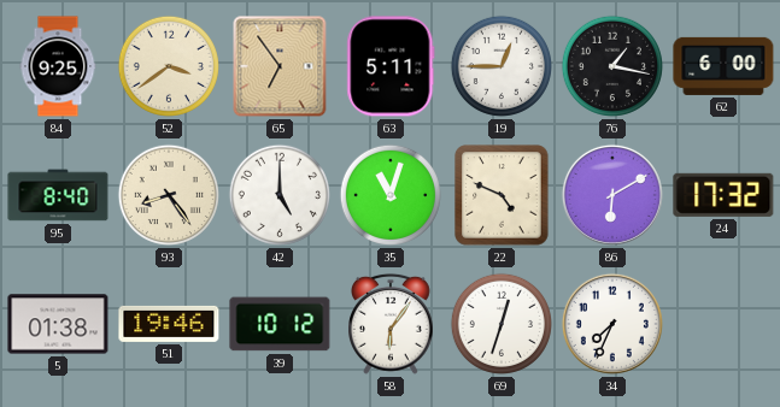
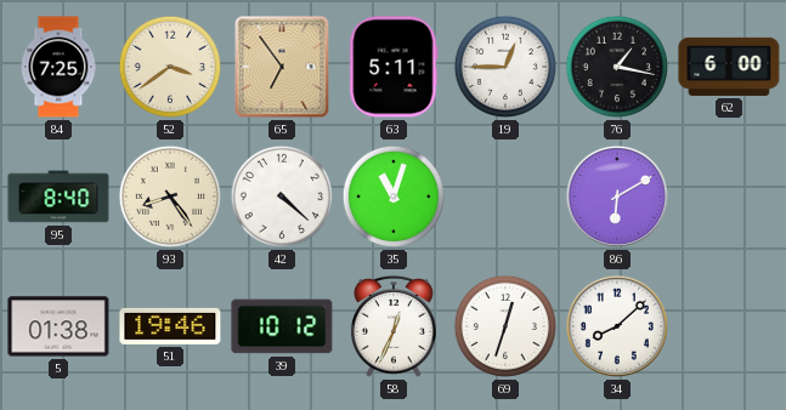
84: 9:25 -> 7:25
42: 5:00 -> 4:22
22: 4:49 -> none
24: 17:32 -> none
58: 6:06 -> 12:34
34: 7:34 -> 8:08
